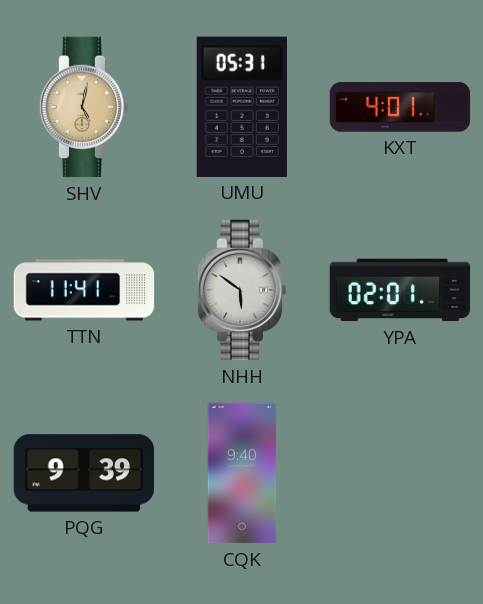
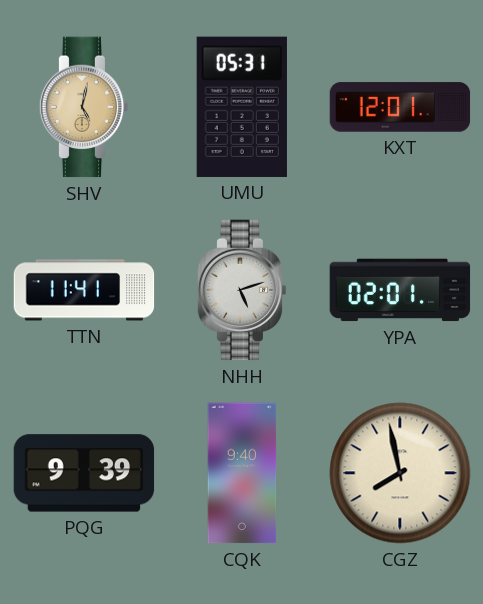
KXT: 4:01 -> 12:01
NHH: 5:51 -> 5:12
CGZ: none -> 7:58
